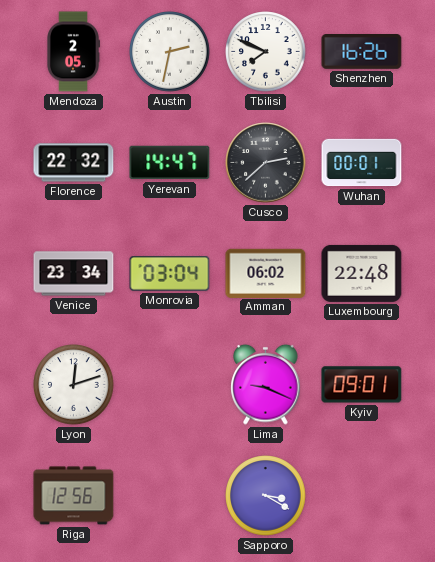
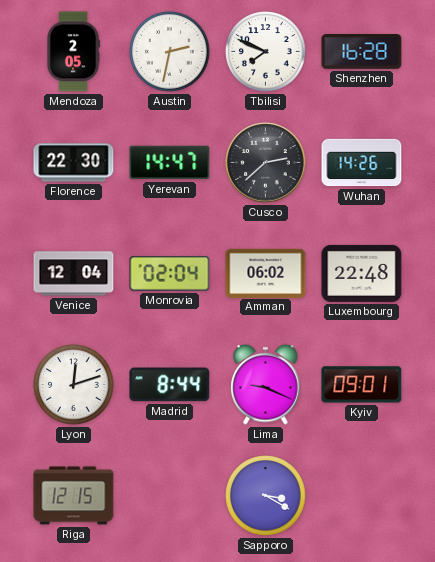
Shenzhen: 16:26 -> 16:28
Florence: 22:32 -> 22:30
Wuhan: 00:01 -> 14:26
Venice: 23:34 -> 12:04
Monrovia: 03:04 -> 02:04
Madrid: none -> 8:44
Riga: 12:56 -> 12:15
